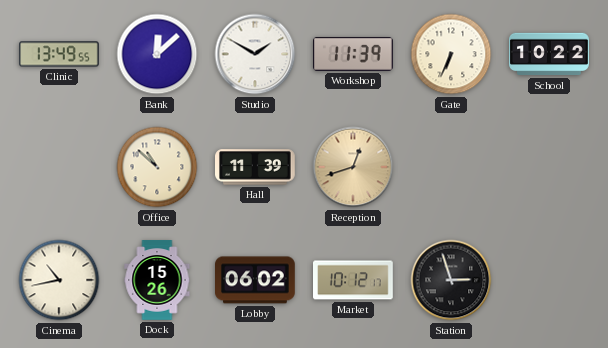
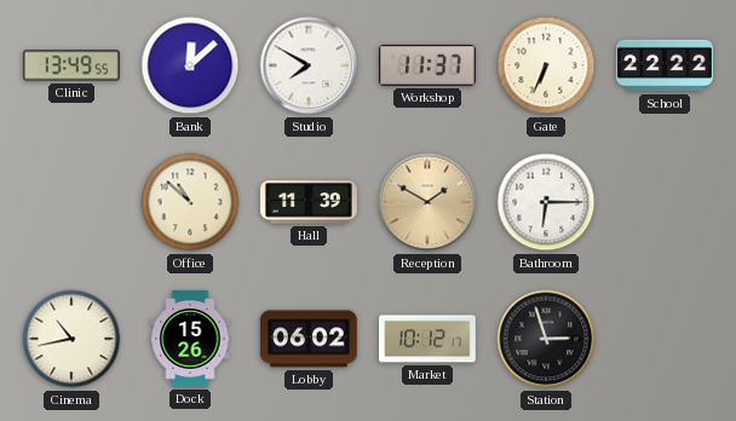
Studio: 1:50 -> 7:50
Workshop: 11:39 -> 11:37
School: 10:22 -> 22:22
Reception: 12:42 -> 1:50
Bathroom: none -> 6:15
